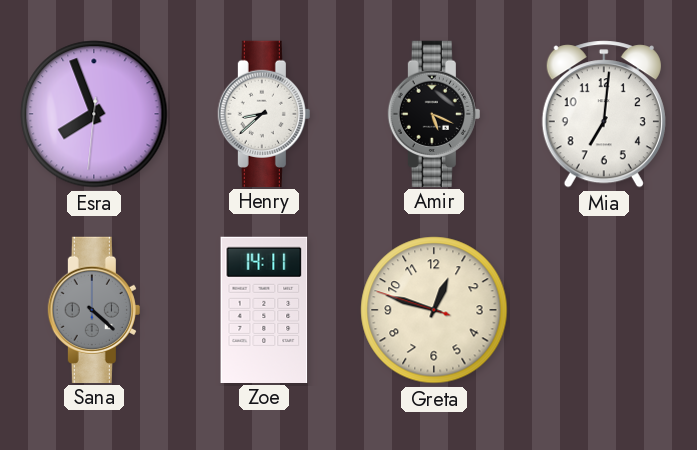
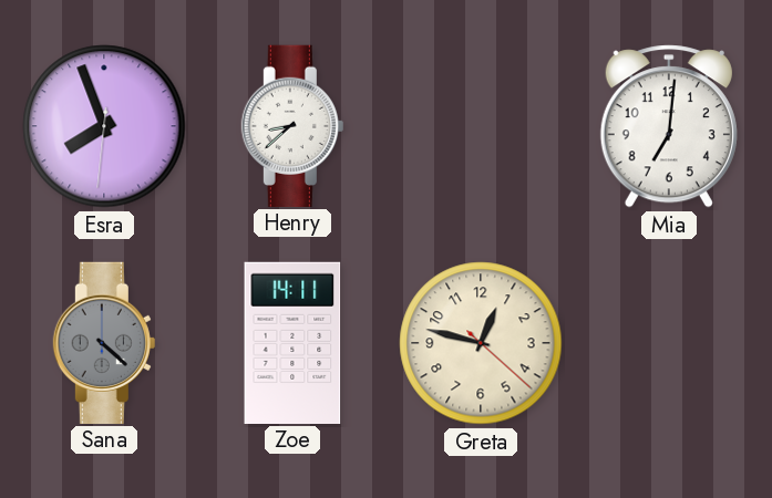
Amir: 5:19 -> none
Greta: 12:47:48 -> 12:47:22
